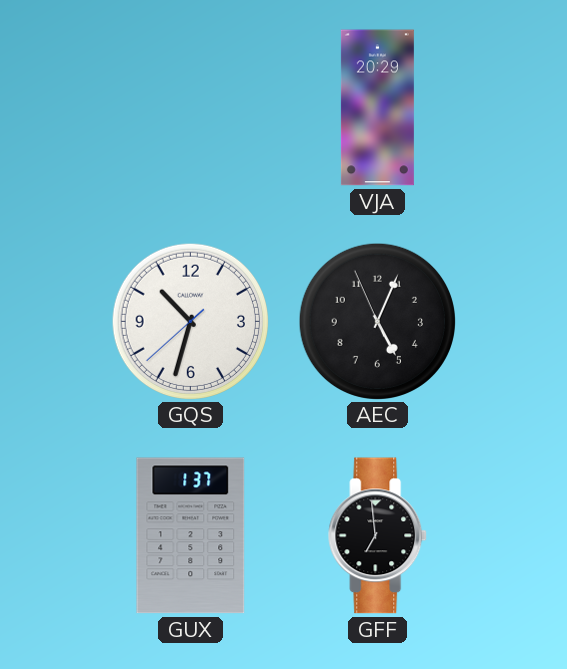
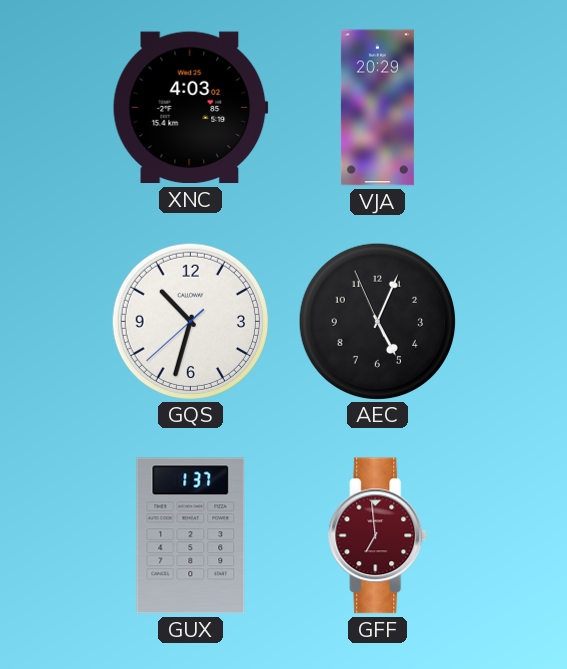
XNC: none -> 4:03
GFF dial: black -> burgundy
